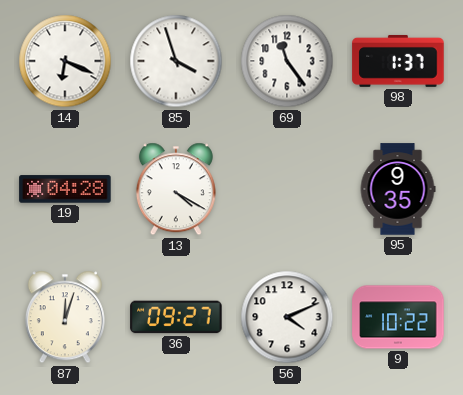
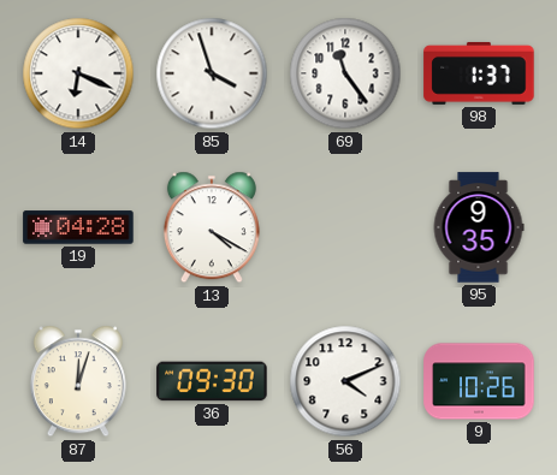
36: 09:27 -> 09:30
9: 10:22 -> 10:26
